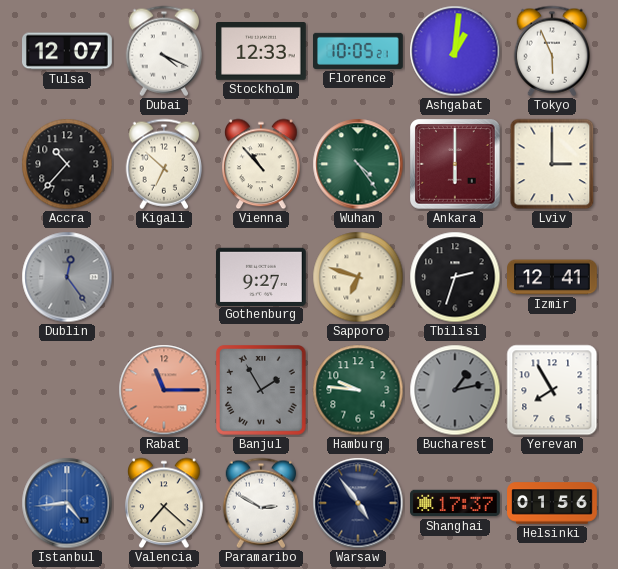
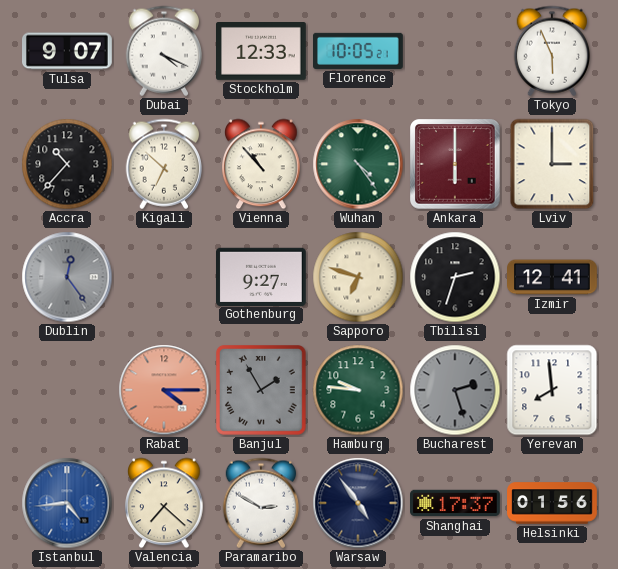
Tulsa: 12:07 -> 9:07
Ashgabat: 1:01 -> none
Rabat: 11:15 -> 4:15
Bucharest: 1:13 -> 2:27
Yerevan: 7:55 -> 7:59
